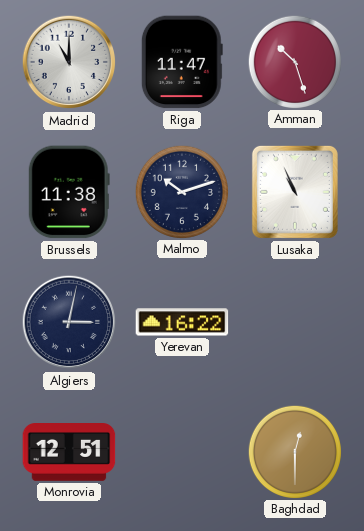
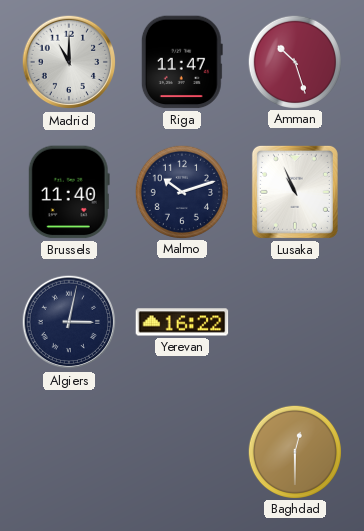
Brussels: 11:38 -> 11:40
Monrovia: 12:51 -> none
